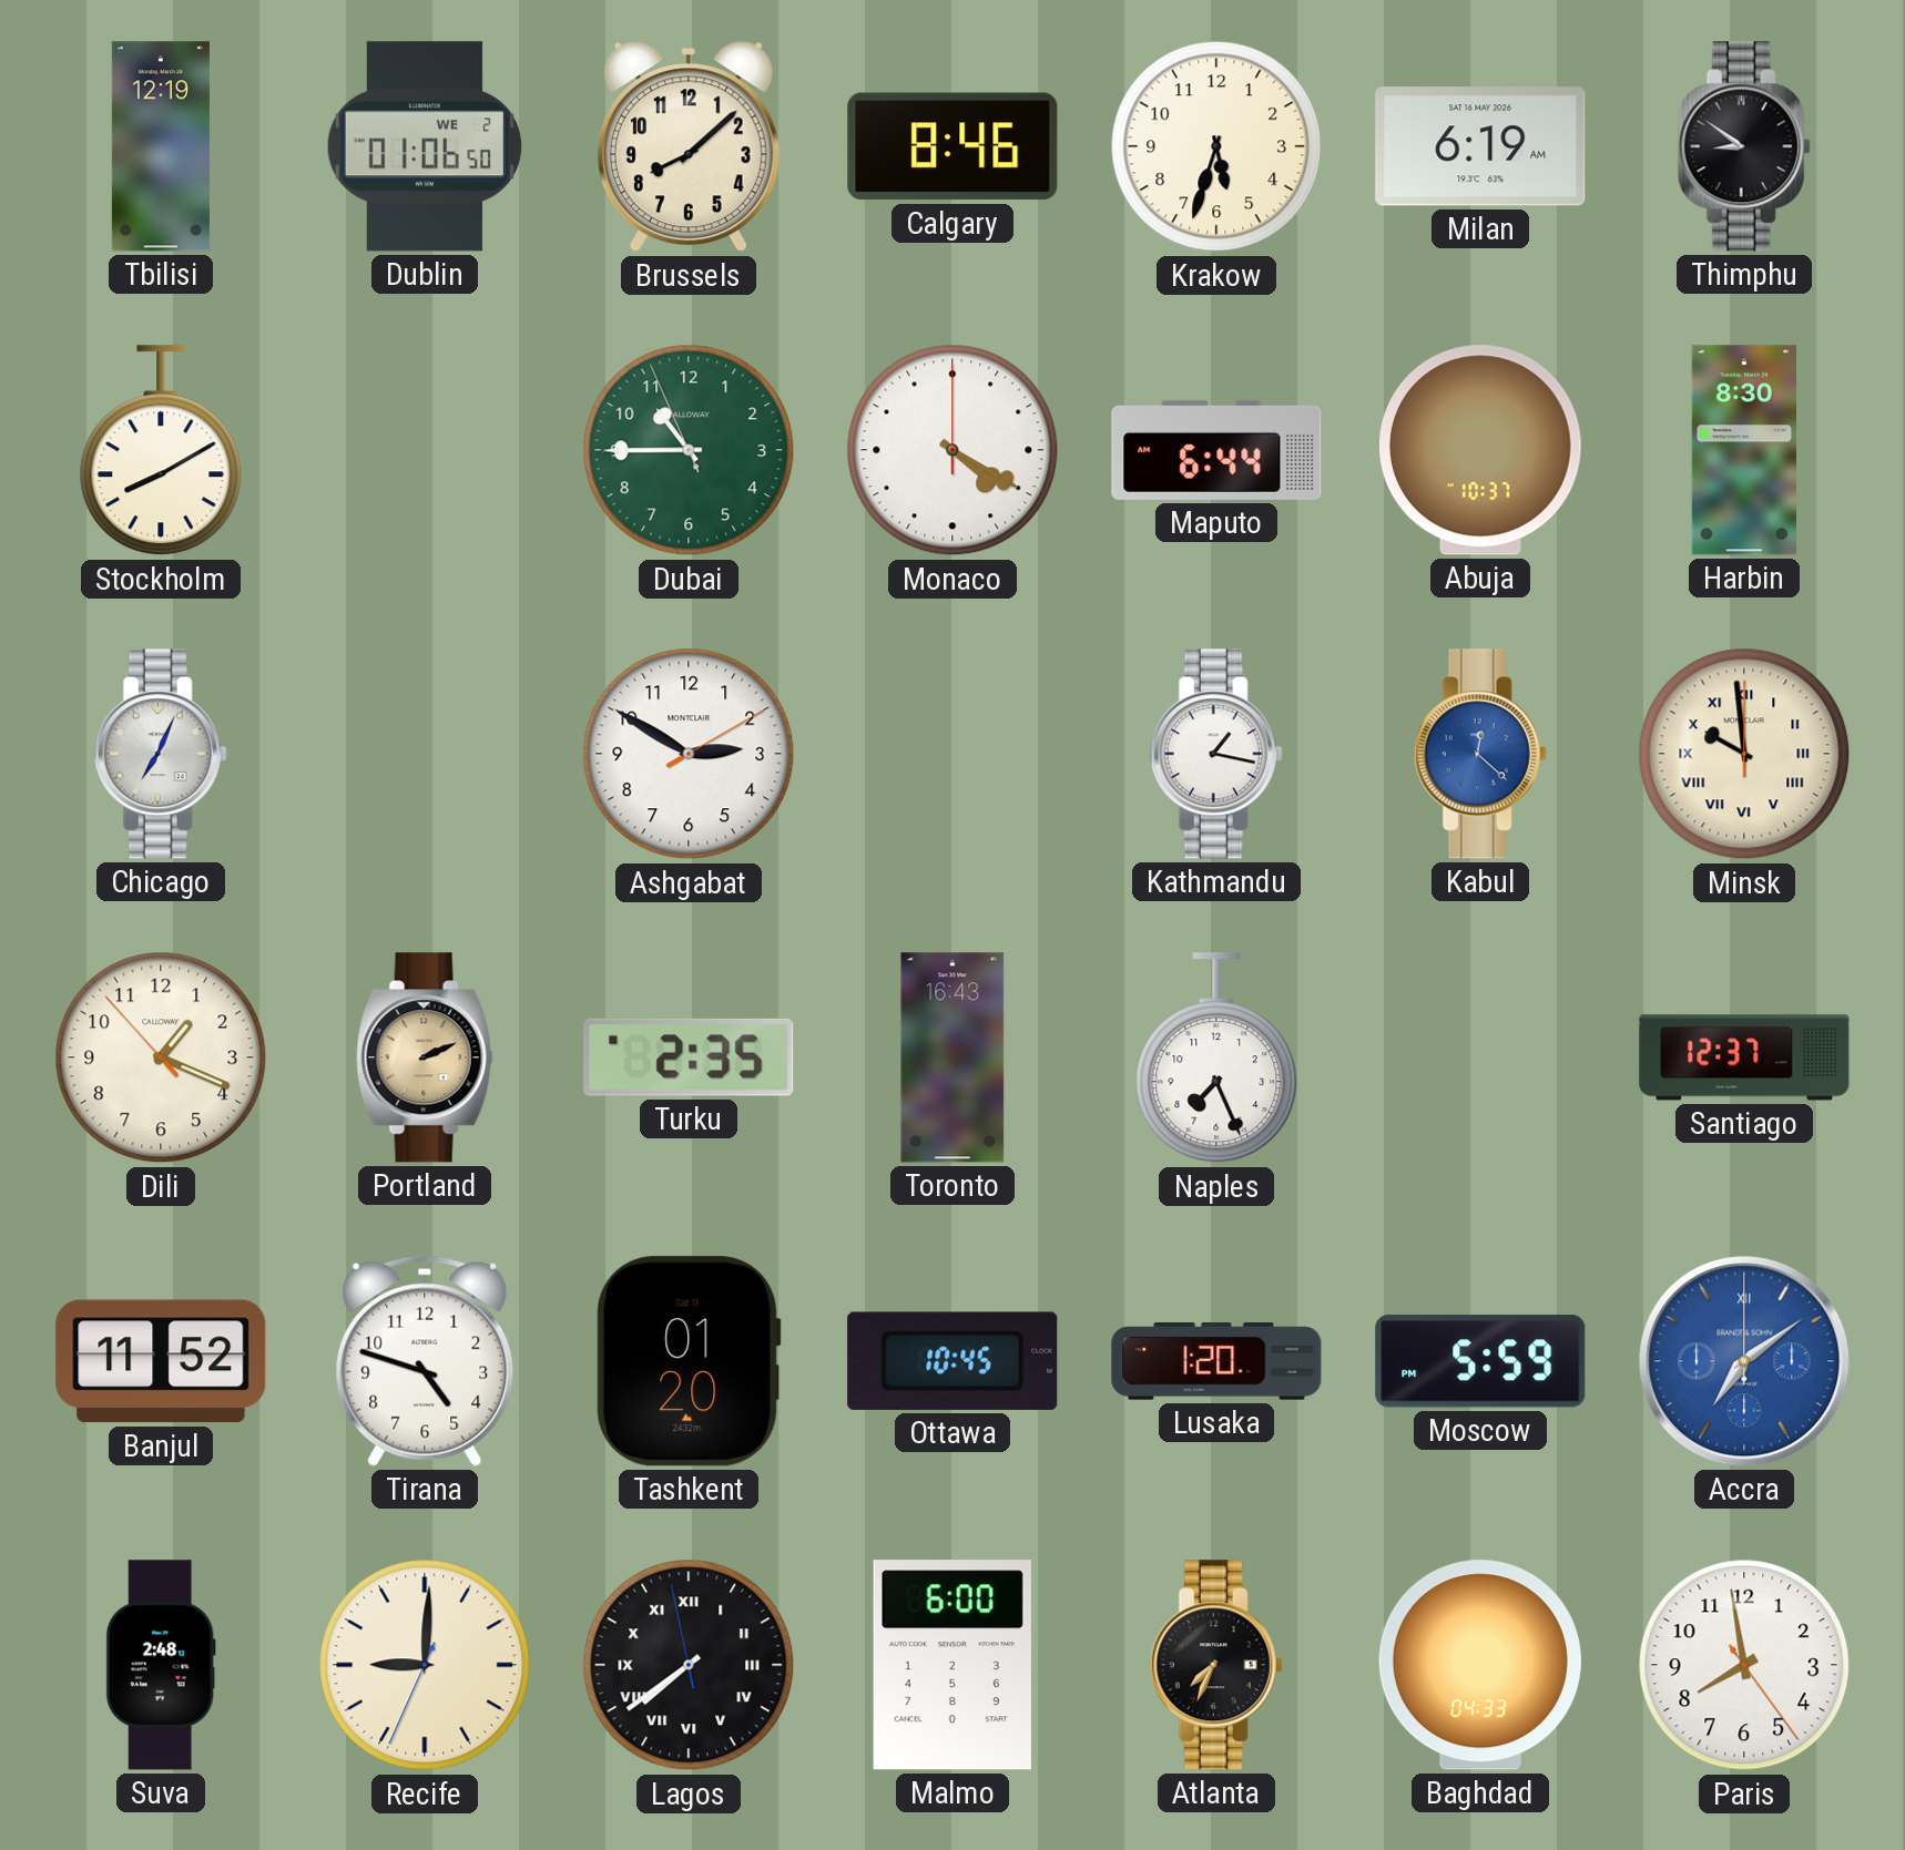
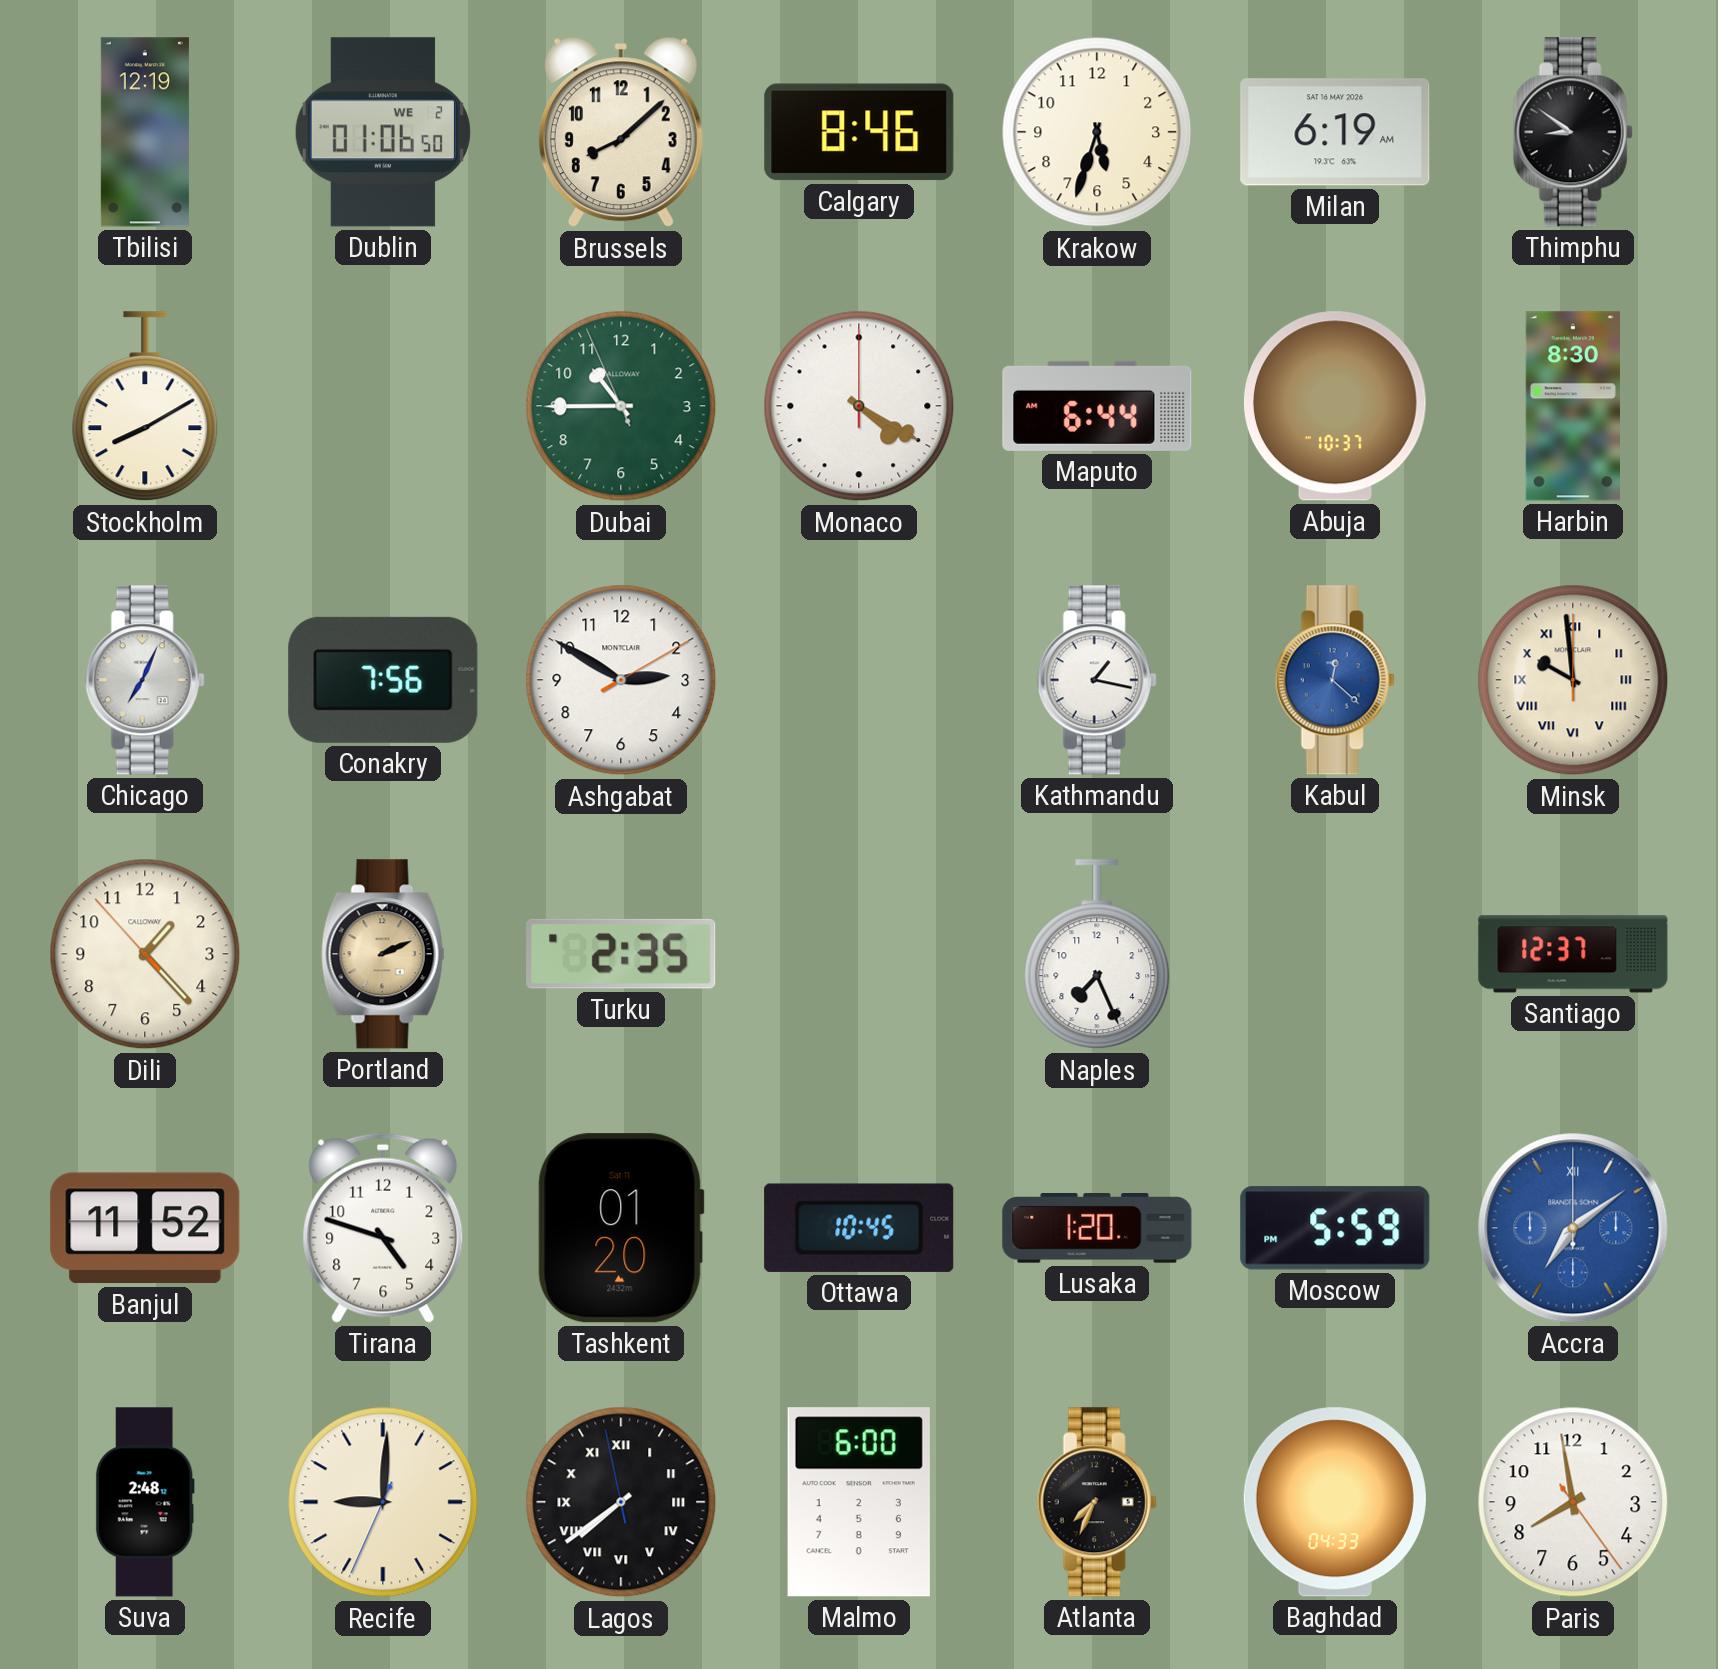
Conakry: none -> 7:56
Dili: 1:18 -> 1:22
Toronto: 16:43 -> none
